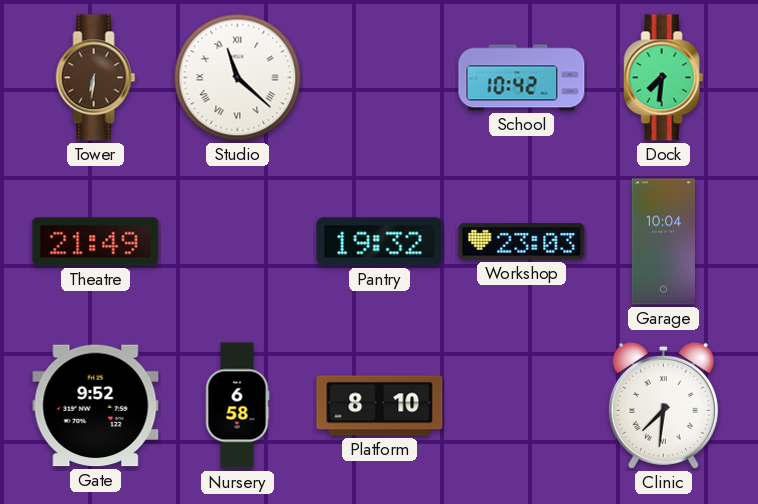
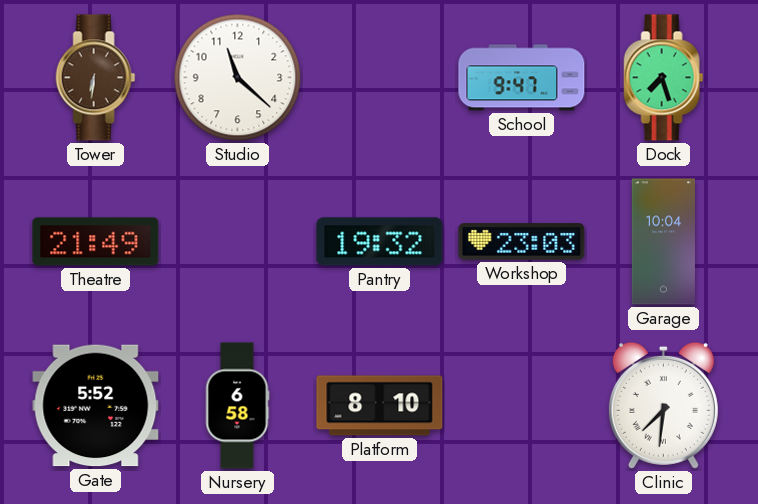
Studio numerals: Roman -> Arabic
School: 10:42 -> 9:47
Dock: 7:31 -> 7:27
Gate: 9:52 -> 5:52
